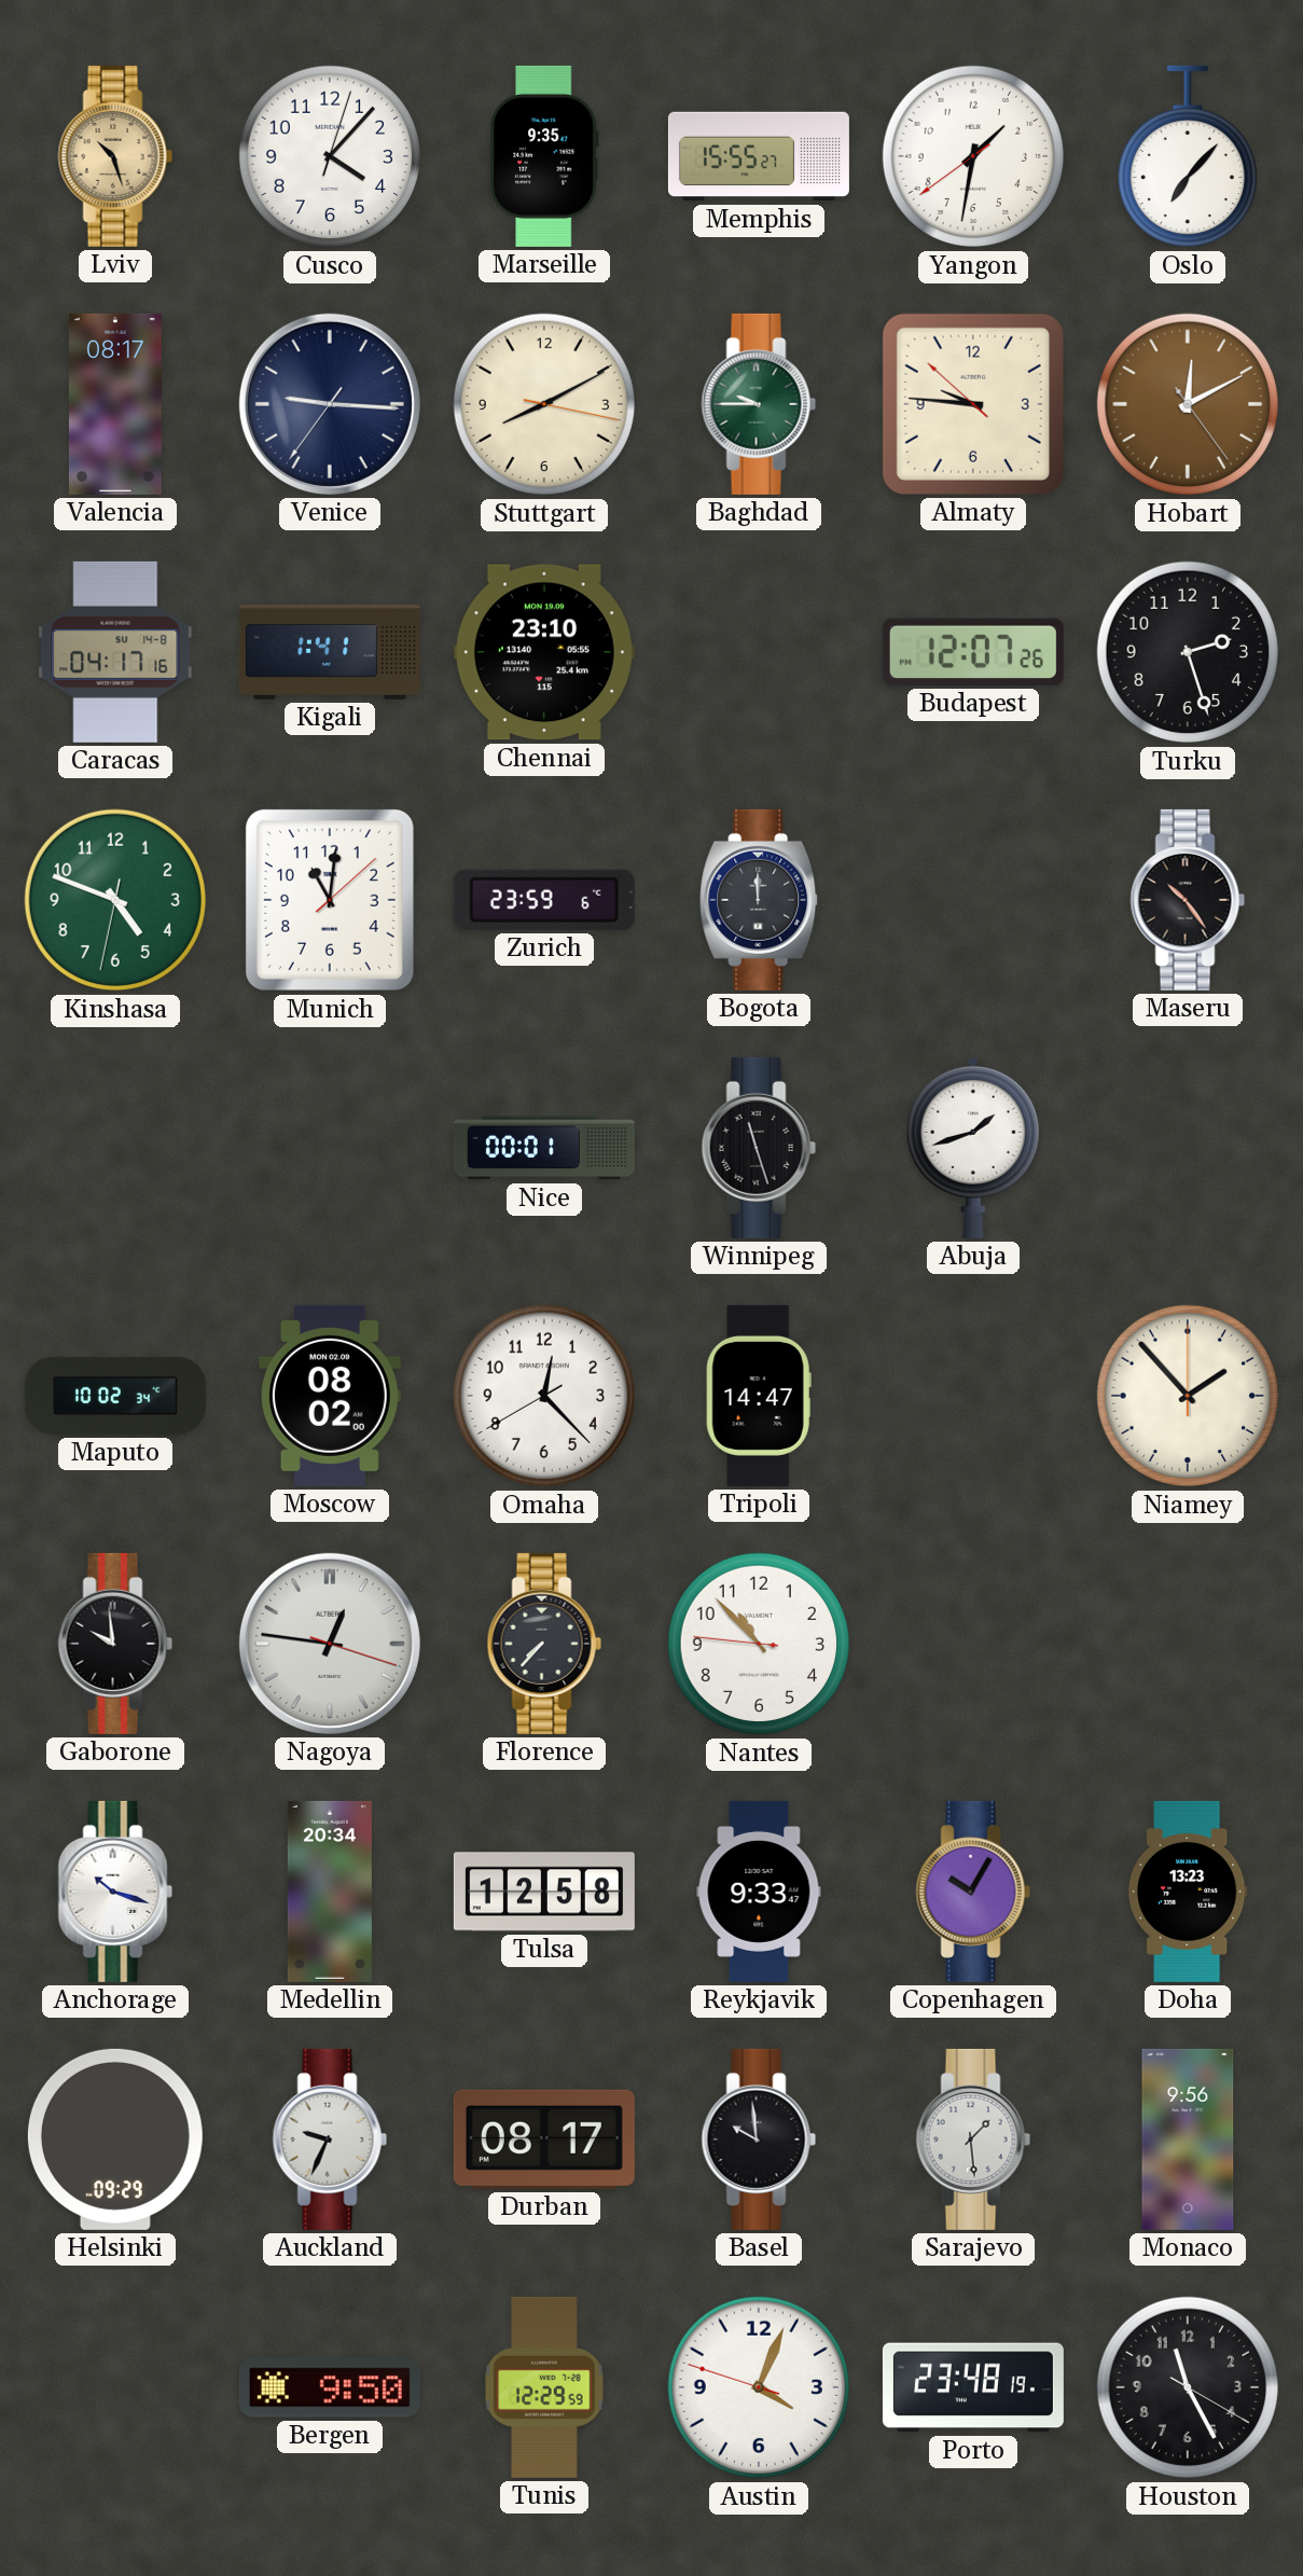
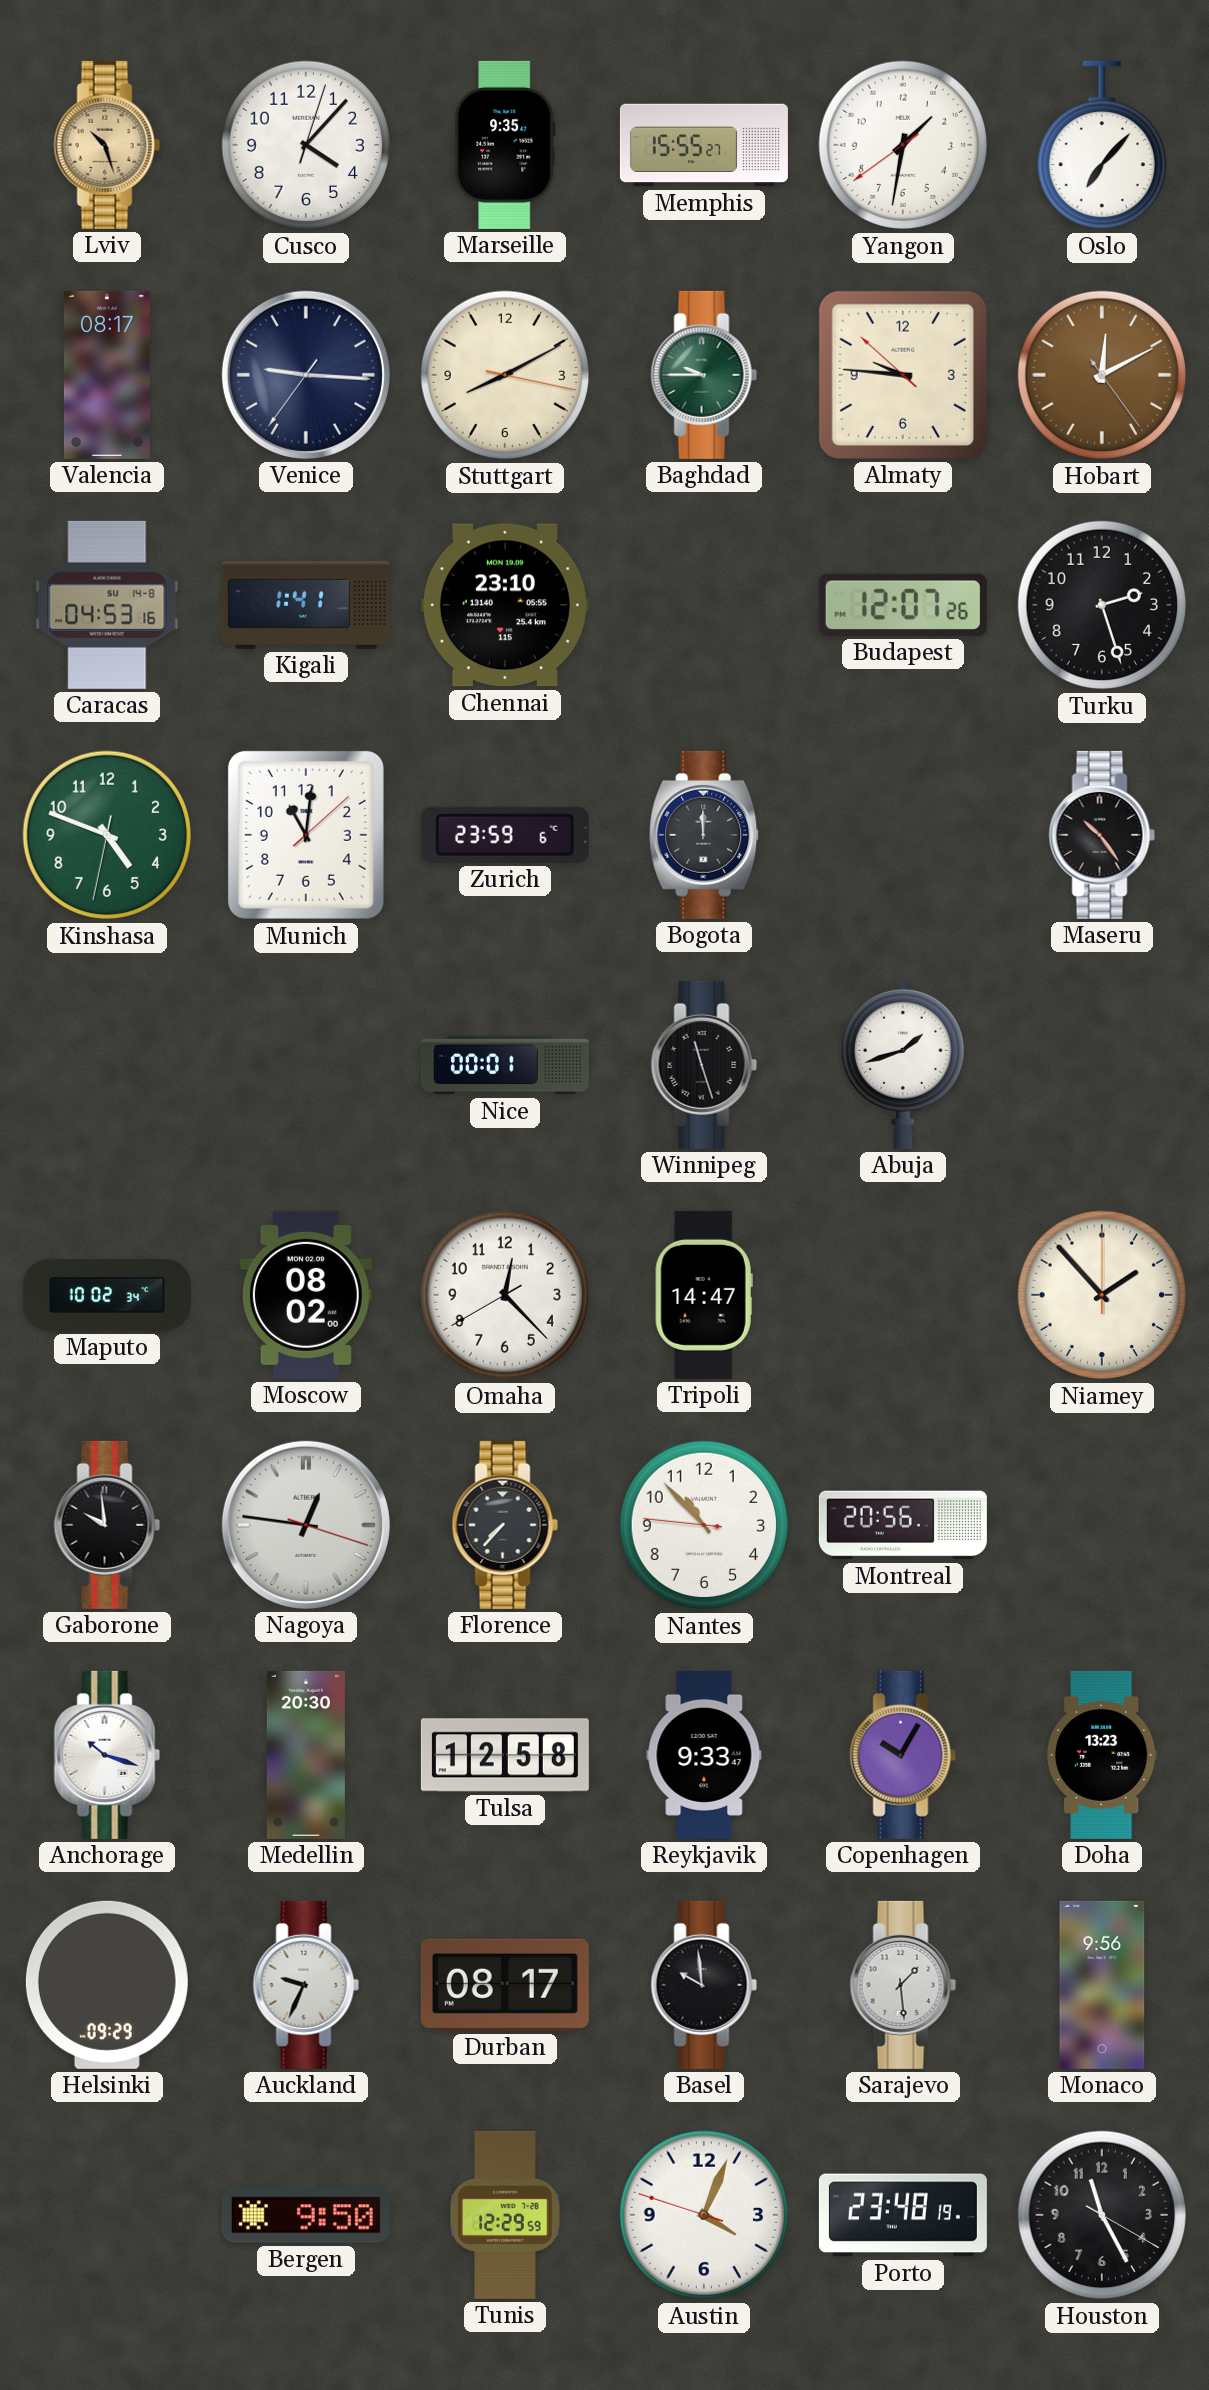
Caracas: 04:17 -> 04:53
Montreal: none -> 20:56
Medellin: 20:34 -> 20:30
